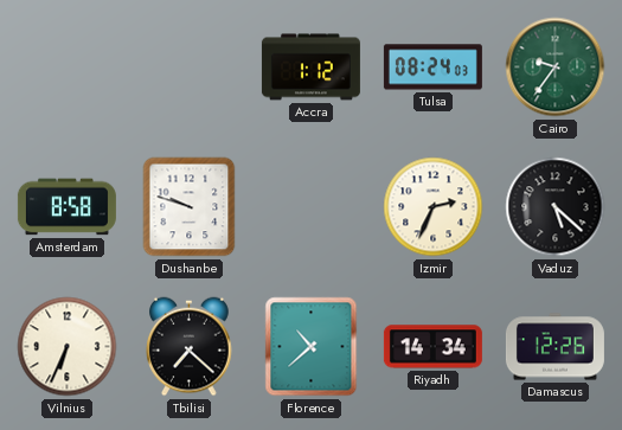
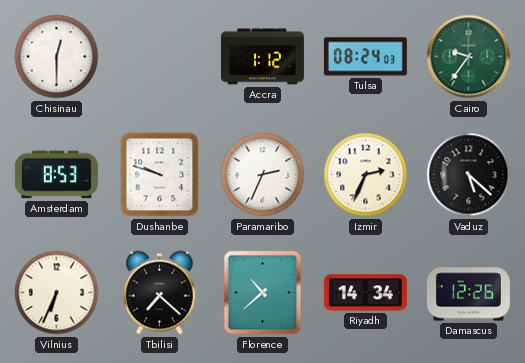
Chisinau: none -> 12:30
Amsterdam: 8:58 -> 8:53
Paramaribo: none -> 2:34
